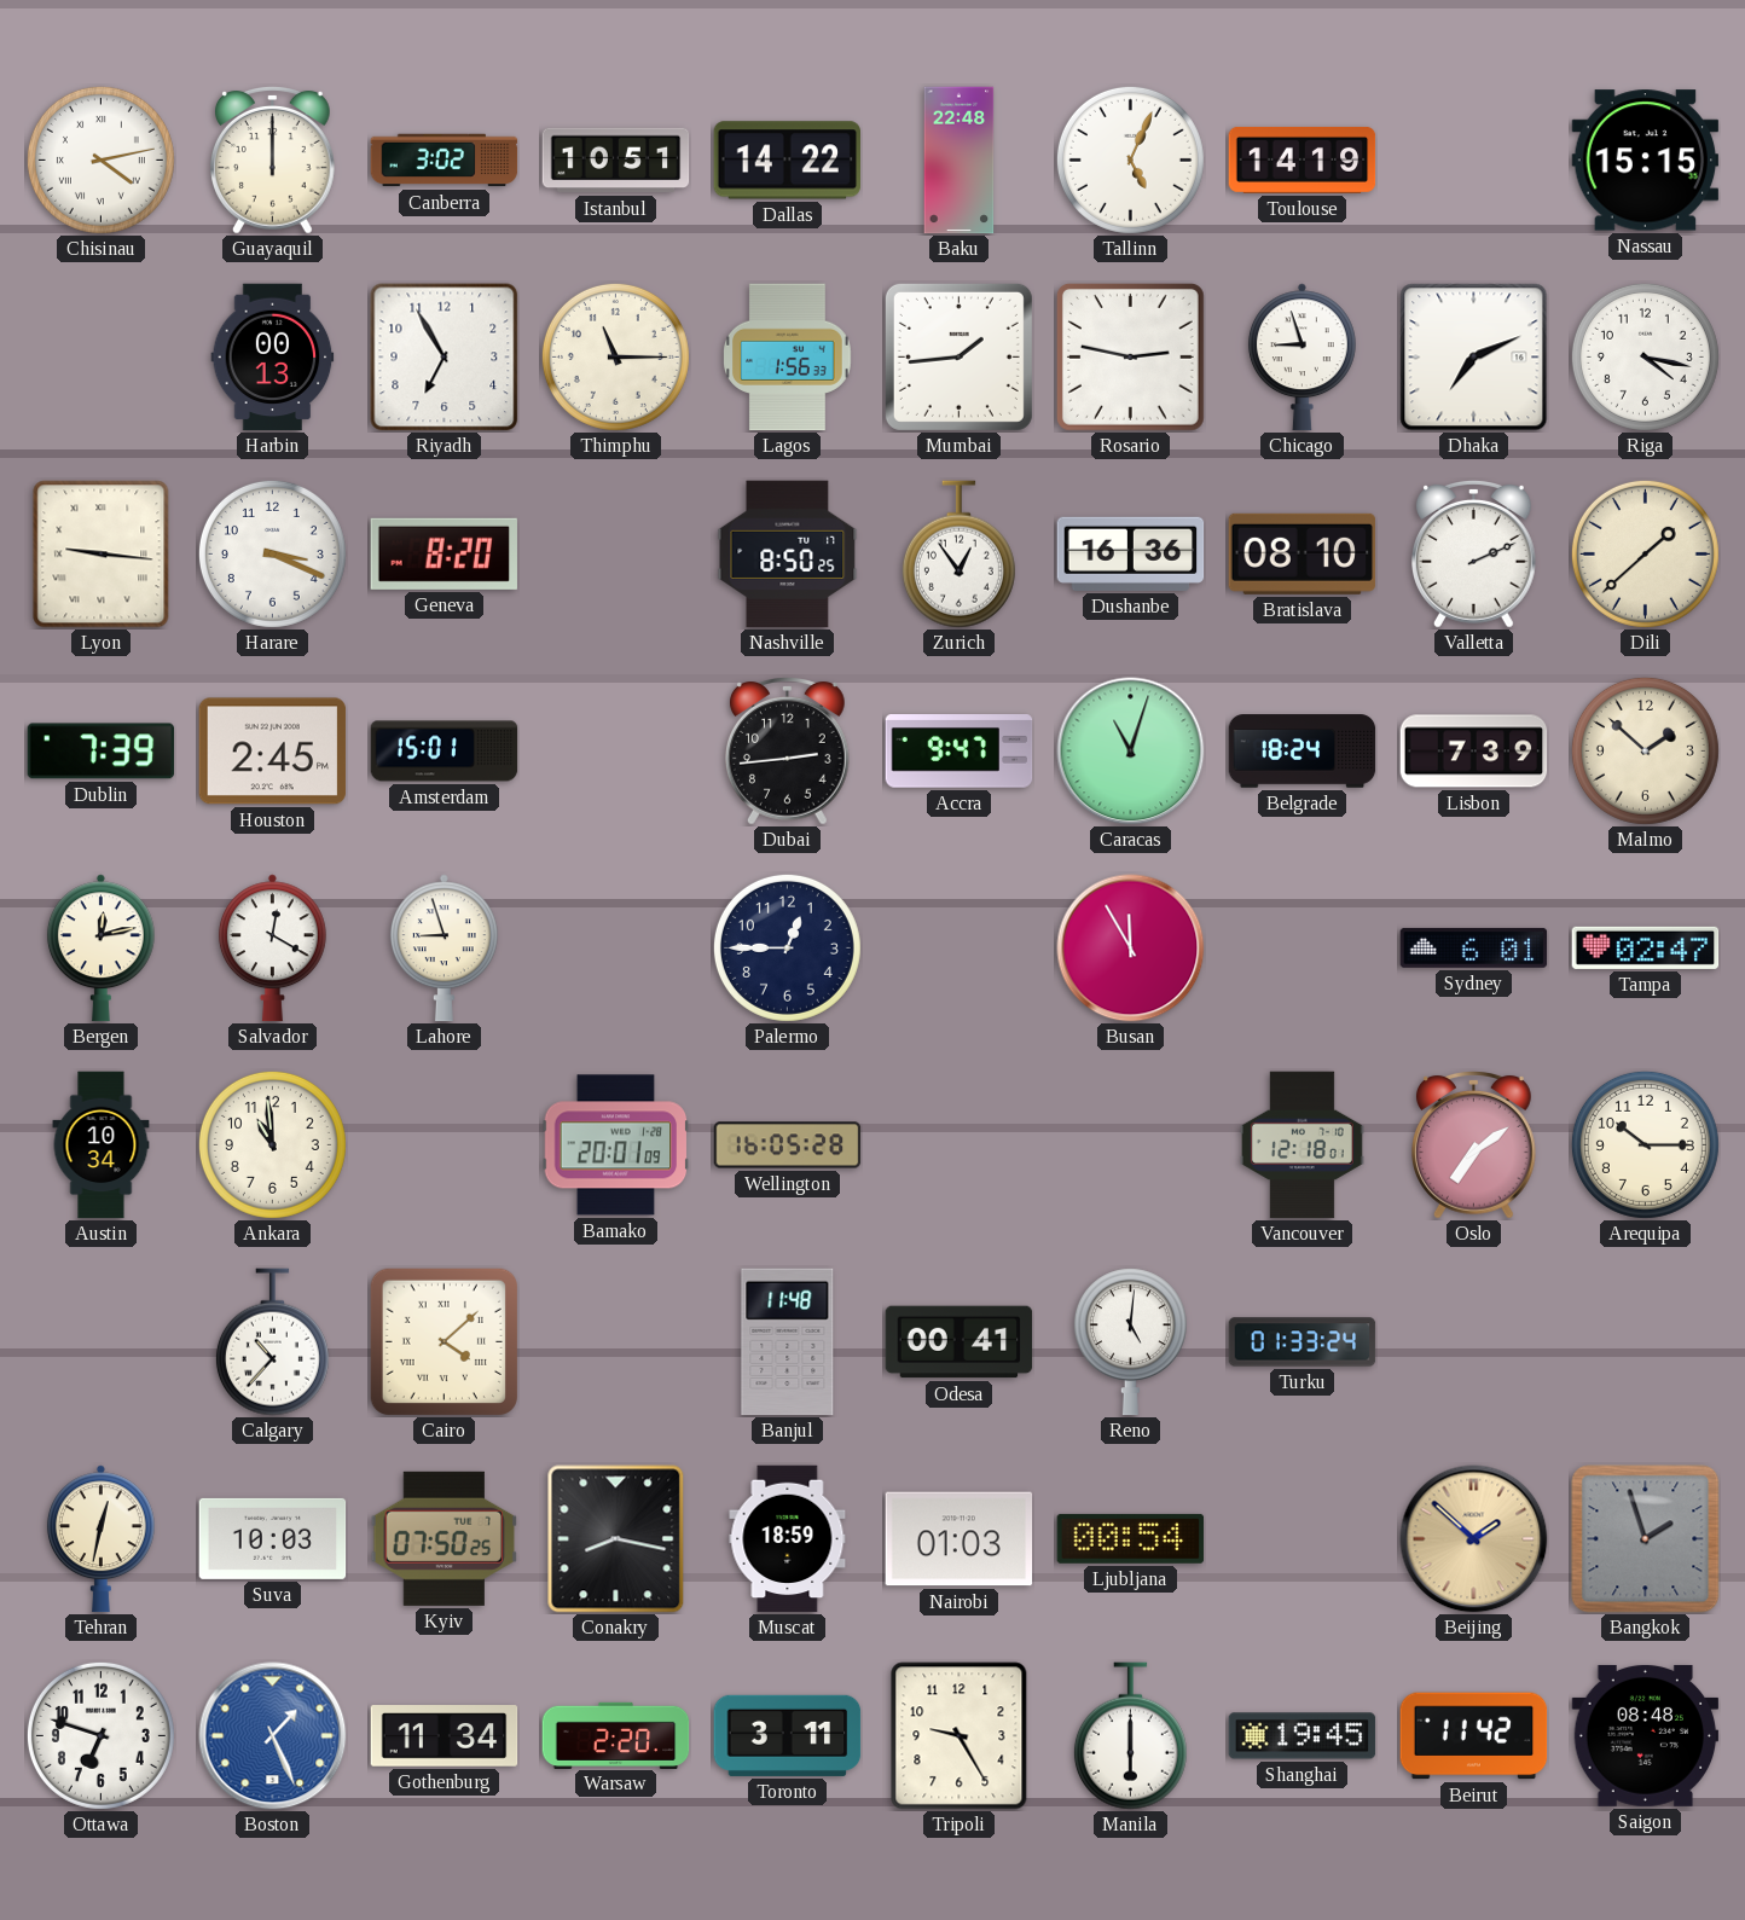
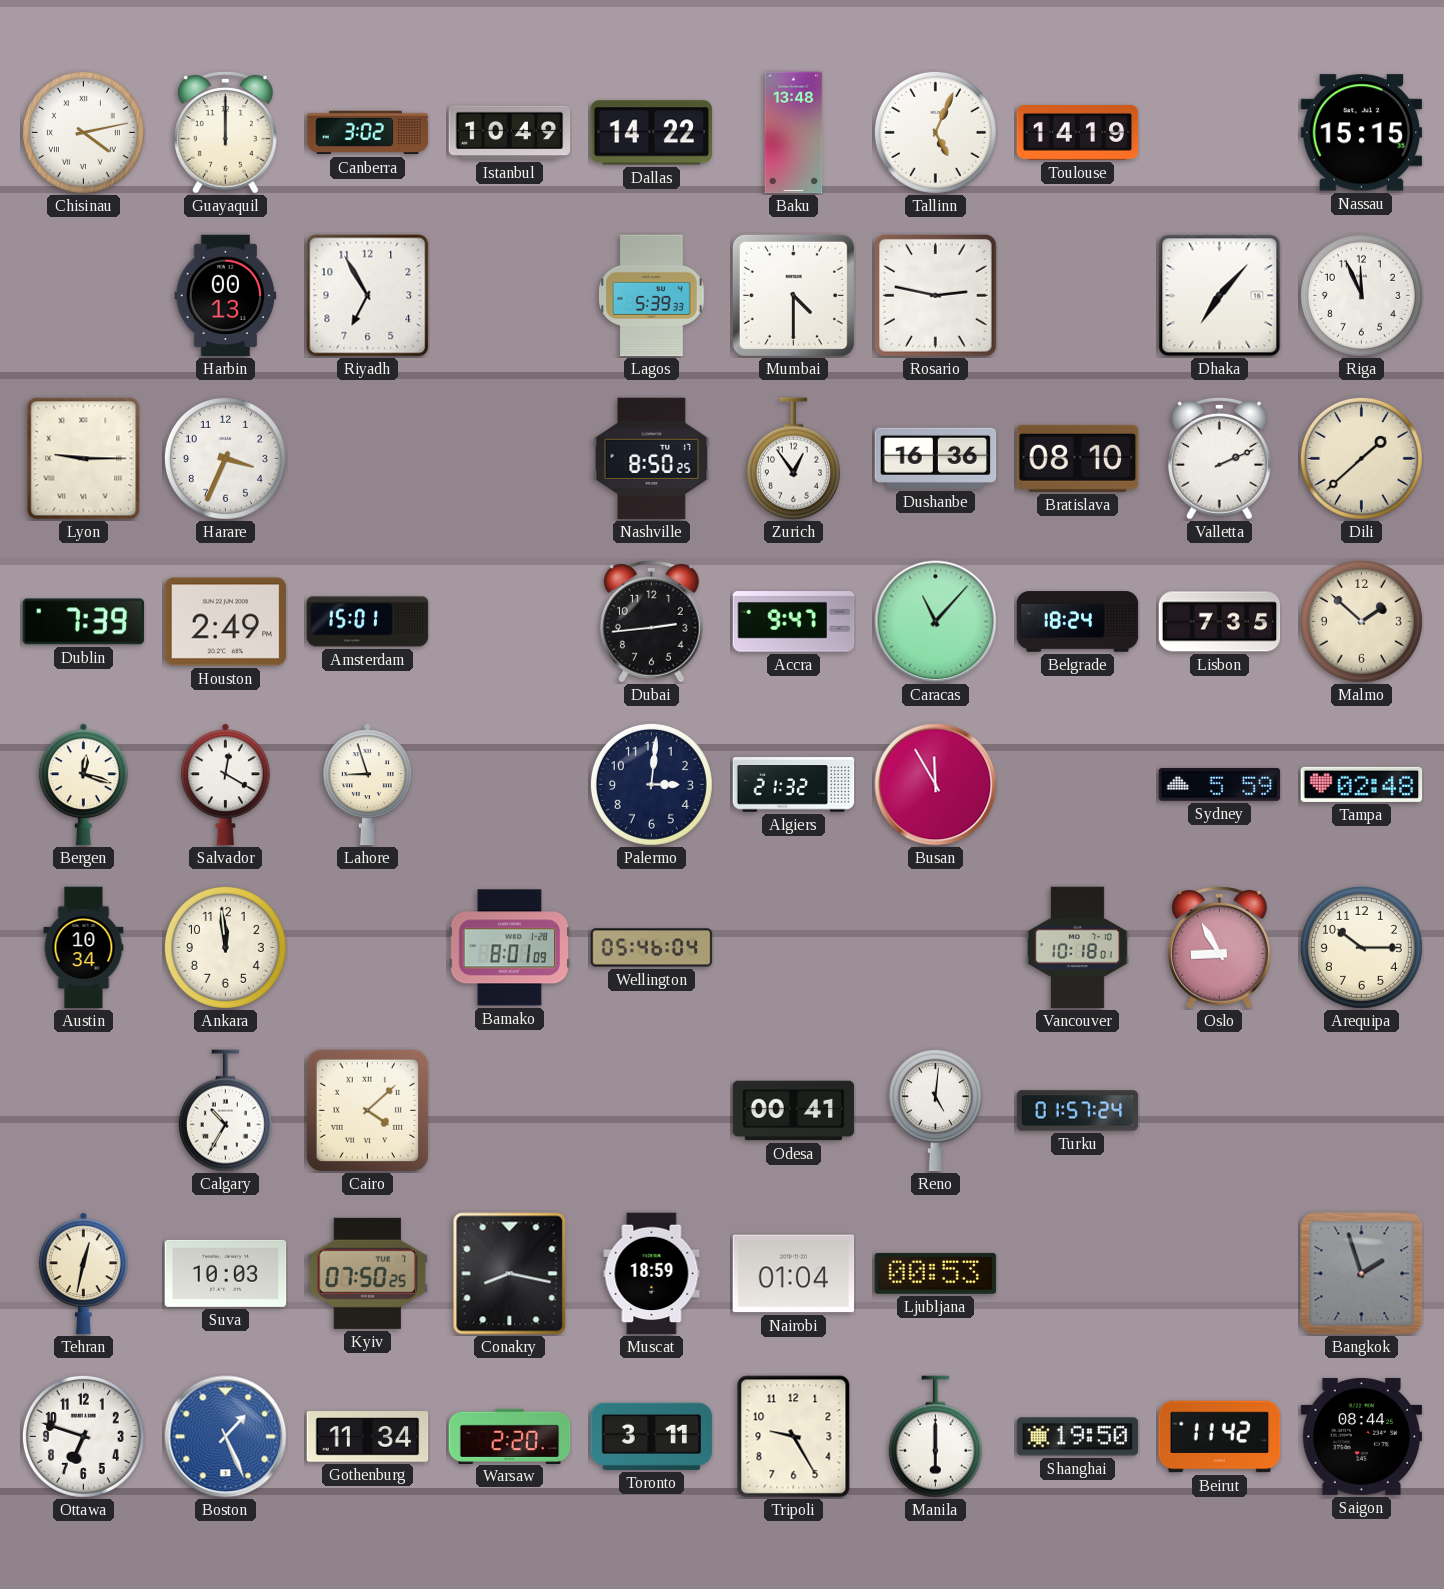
Istanbul: 10:51 -> 10:49
Baku: 22:48 -> 13:48
Thimphu: 11:15 -> none
Lagos: 1:56 -> 5:39
Mumbai: 1:44 -> 4:30
Chicago: 8:57 -> none
Dhaka: 7:11 -> 7:07
Riga: 4:17 -> 11:56
Lyon: 9:16 -> 9:15
Harare: 3:19 -> 3:34
Geneva: 8:20 -> none
Houston: 2:45 -> 2:49
Caracas: 11:03 -> 11:07
Lisbon: 7:39 -> 7:35
Bergen: 12:13 -> 12:18
Palermo: 12:45 -> 3:01
Algiers: none -> 21:32
Sydney: 6:01 -> 5:59
Tampa: 02:47 -> 02:48
Ankara: 10:59 -> 11:59
Bamako: 20:01 -> 8:01
Wellington: 16:05 -> 05:46
Vancouver: 12:18 -> 10:18
Oslo: 7:09 -> 8:55
Calgary: 10:37 -> 10:35
Banjul: 11:48 -> none
Turku: 01:33 -> 01:57
Nairobi: 01:03 -> 01:04
Ljubljana: 00:54 -> 00:53
Beijing: 1:52 -> none
Shanghai: 19:45 -> 19:50
Saigon: 08:48 -> 08:44
